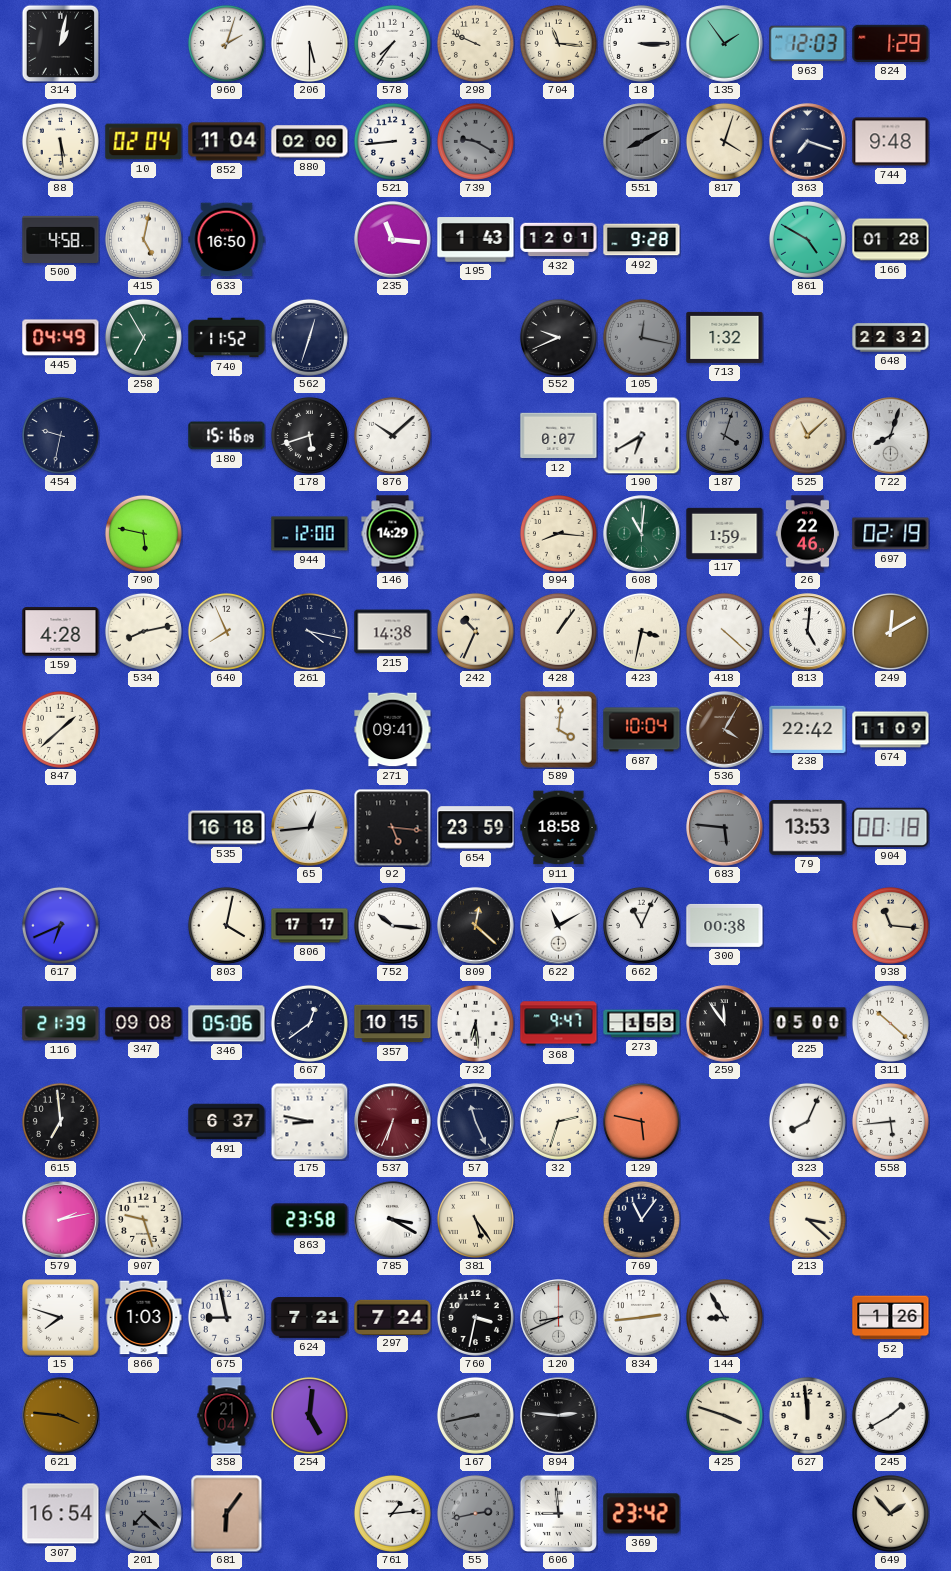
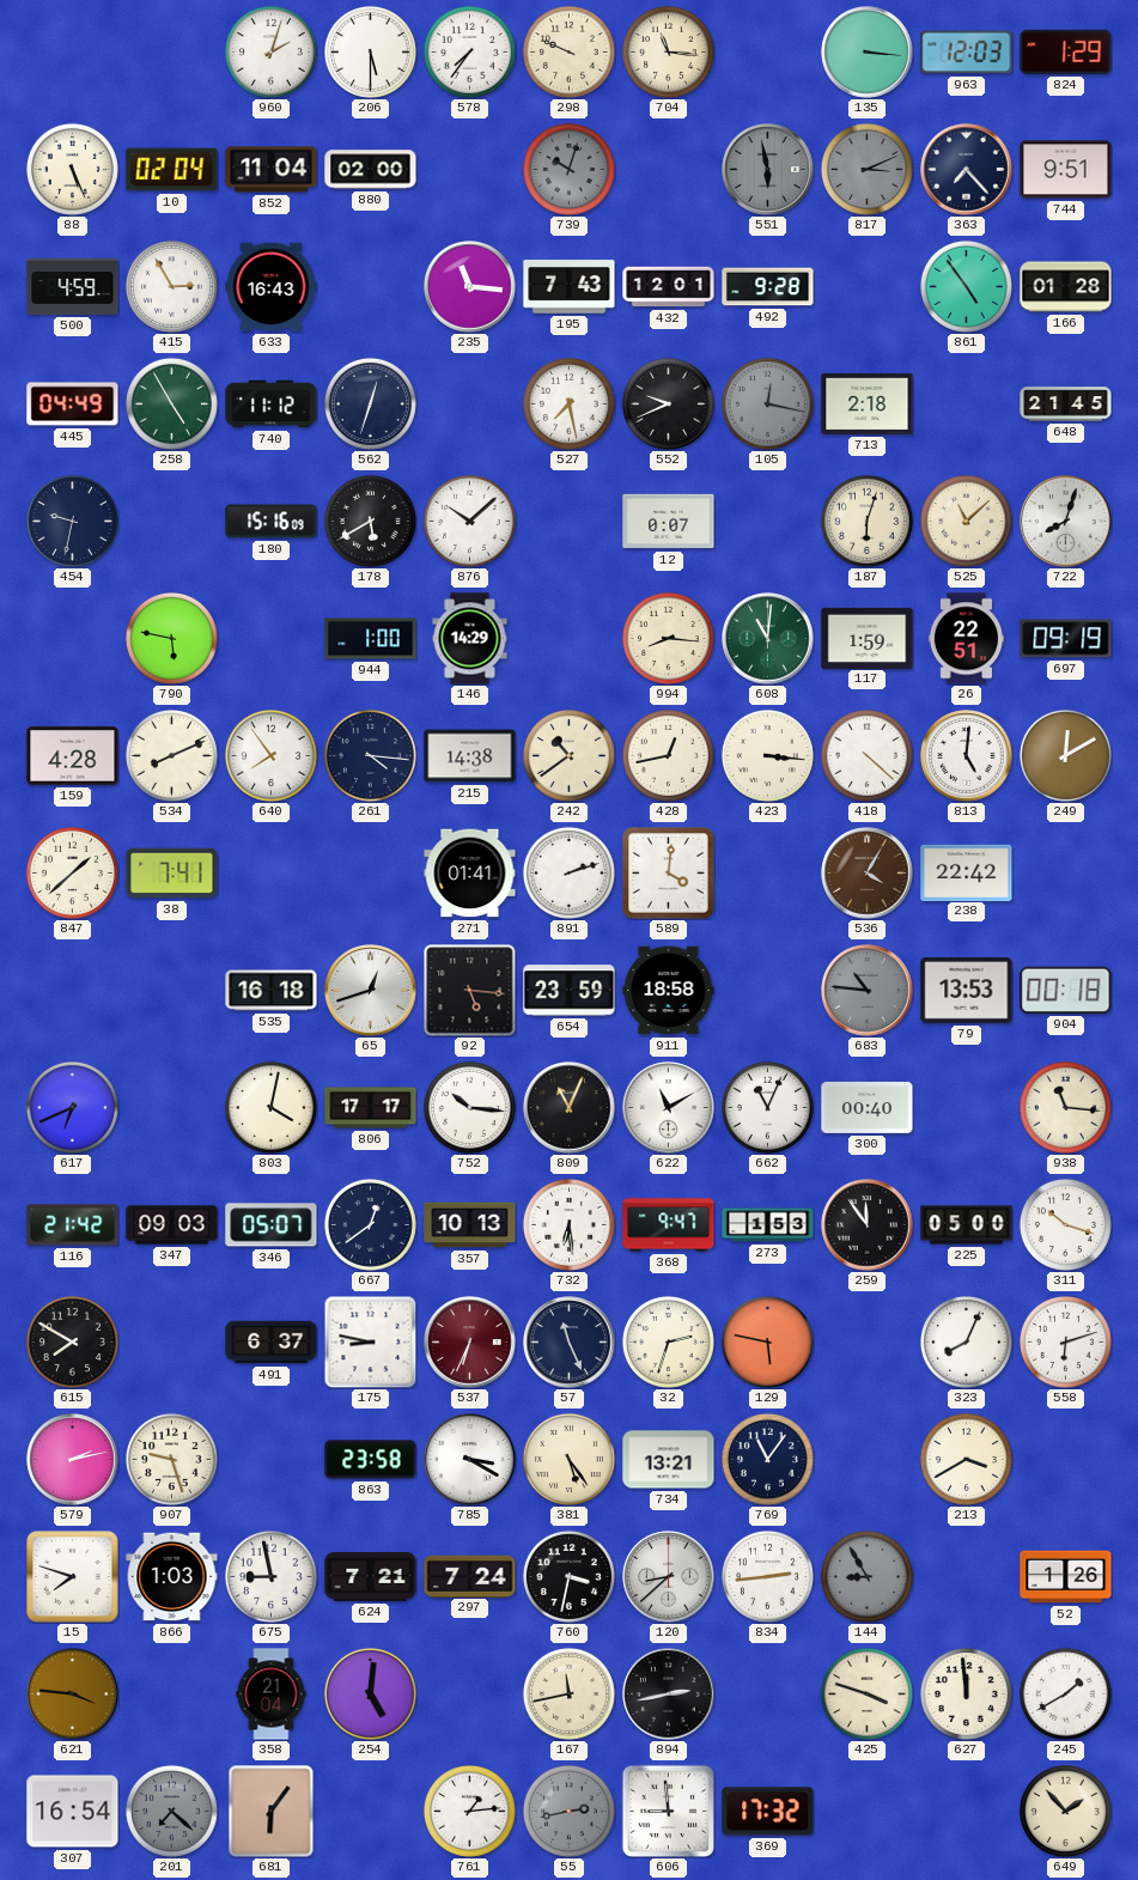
314: 1:02 -> none
18: 3:15 -> none
135: 1:54 -> 3:16
88: 5:29 -> 5:26
521: 8:44 -> none
739: 9:20 -> 10:03
551: 8:10 -> 5:58
817: 4:03 -> 3:11
817 dial: cream -> grey
363: 7:18 -> 7:23
744: 9:48 -> 9:51
500: 4:58 -> 4:59
415: 5:02 -> 2:55
633: 16:50 -> 16:43
195: 1:43 -> 7:43
861: 4:50 -> 4:54
258: 6:55 -> 4:55
740: 11:52 -> 11:12
527: none -> 7:28
713: 1:32 -> 2:18
648: 22:32 -> 21:45
178: 5:42 -> 5:40
190: 6:40 -> none
187: 4:03 -> 6:03
187 dial: grey -> cream
944: 12:00 -> 1:00
26: 22:46 -> 22:51
697: 02:19 -> 09:19
534: 8:13 -> 8:11
640: 7:56 -> 7:54
261: 4:17 -> 4:16
242: 10:34 -> 10:39
428: 1:06 -> 12:43
423: 3:32 -> 3:16
38: none -> 7:41
271: 09:41 -> 01:41
891: none -> 2:12
687: 10:04 -> none
674: 11:09 -> none
65: 12:44 -> 12:42
683: 5:46 -> 10:46
809: 12:22 -> 11:04
300: 00:38 -> 00:40
116: 21:39 -> 21:42
347: 09:08 -> 09:03
346: 05:06 -> 05:07
357: 10:15 -> 10:13
311: 10:22 -> 10:18
615: 6:59 -> 7:50
558: 5:44 -> 6:12
734: none -> 13:21
213: 3:22 -> 3:40
120: 8:41 -> 8:38
144 dial: white -> grey
167: 8:43 -> 11:43
167 dial: grey -> cream
894: 2:46 -> 2:43
369: 23:42 -> 17:32
